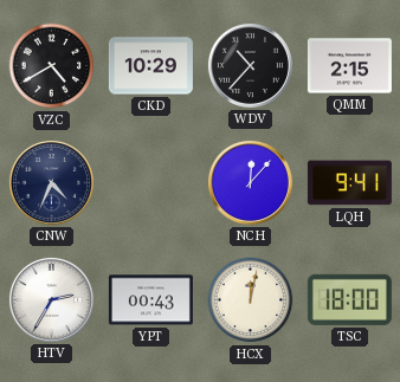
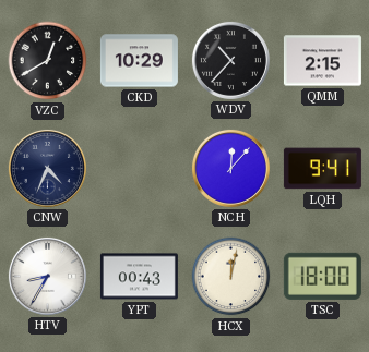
VZC: 4:40 -> 12:40
HTV: 2:35 -> 8:35
